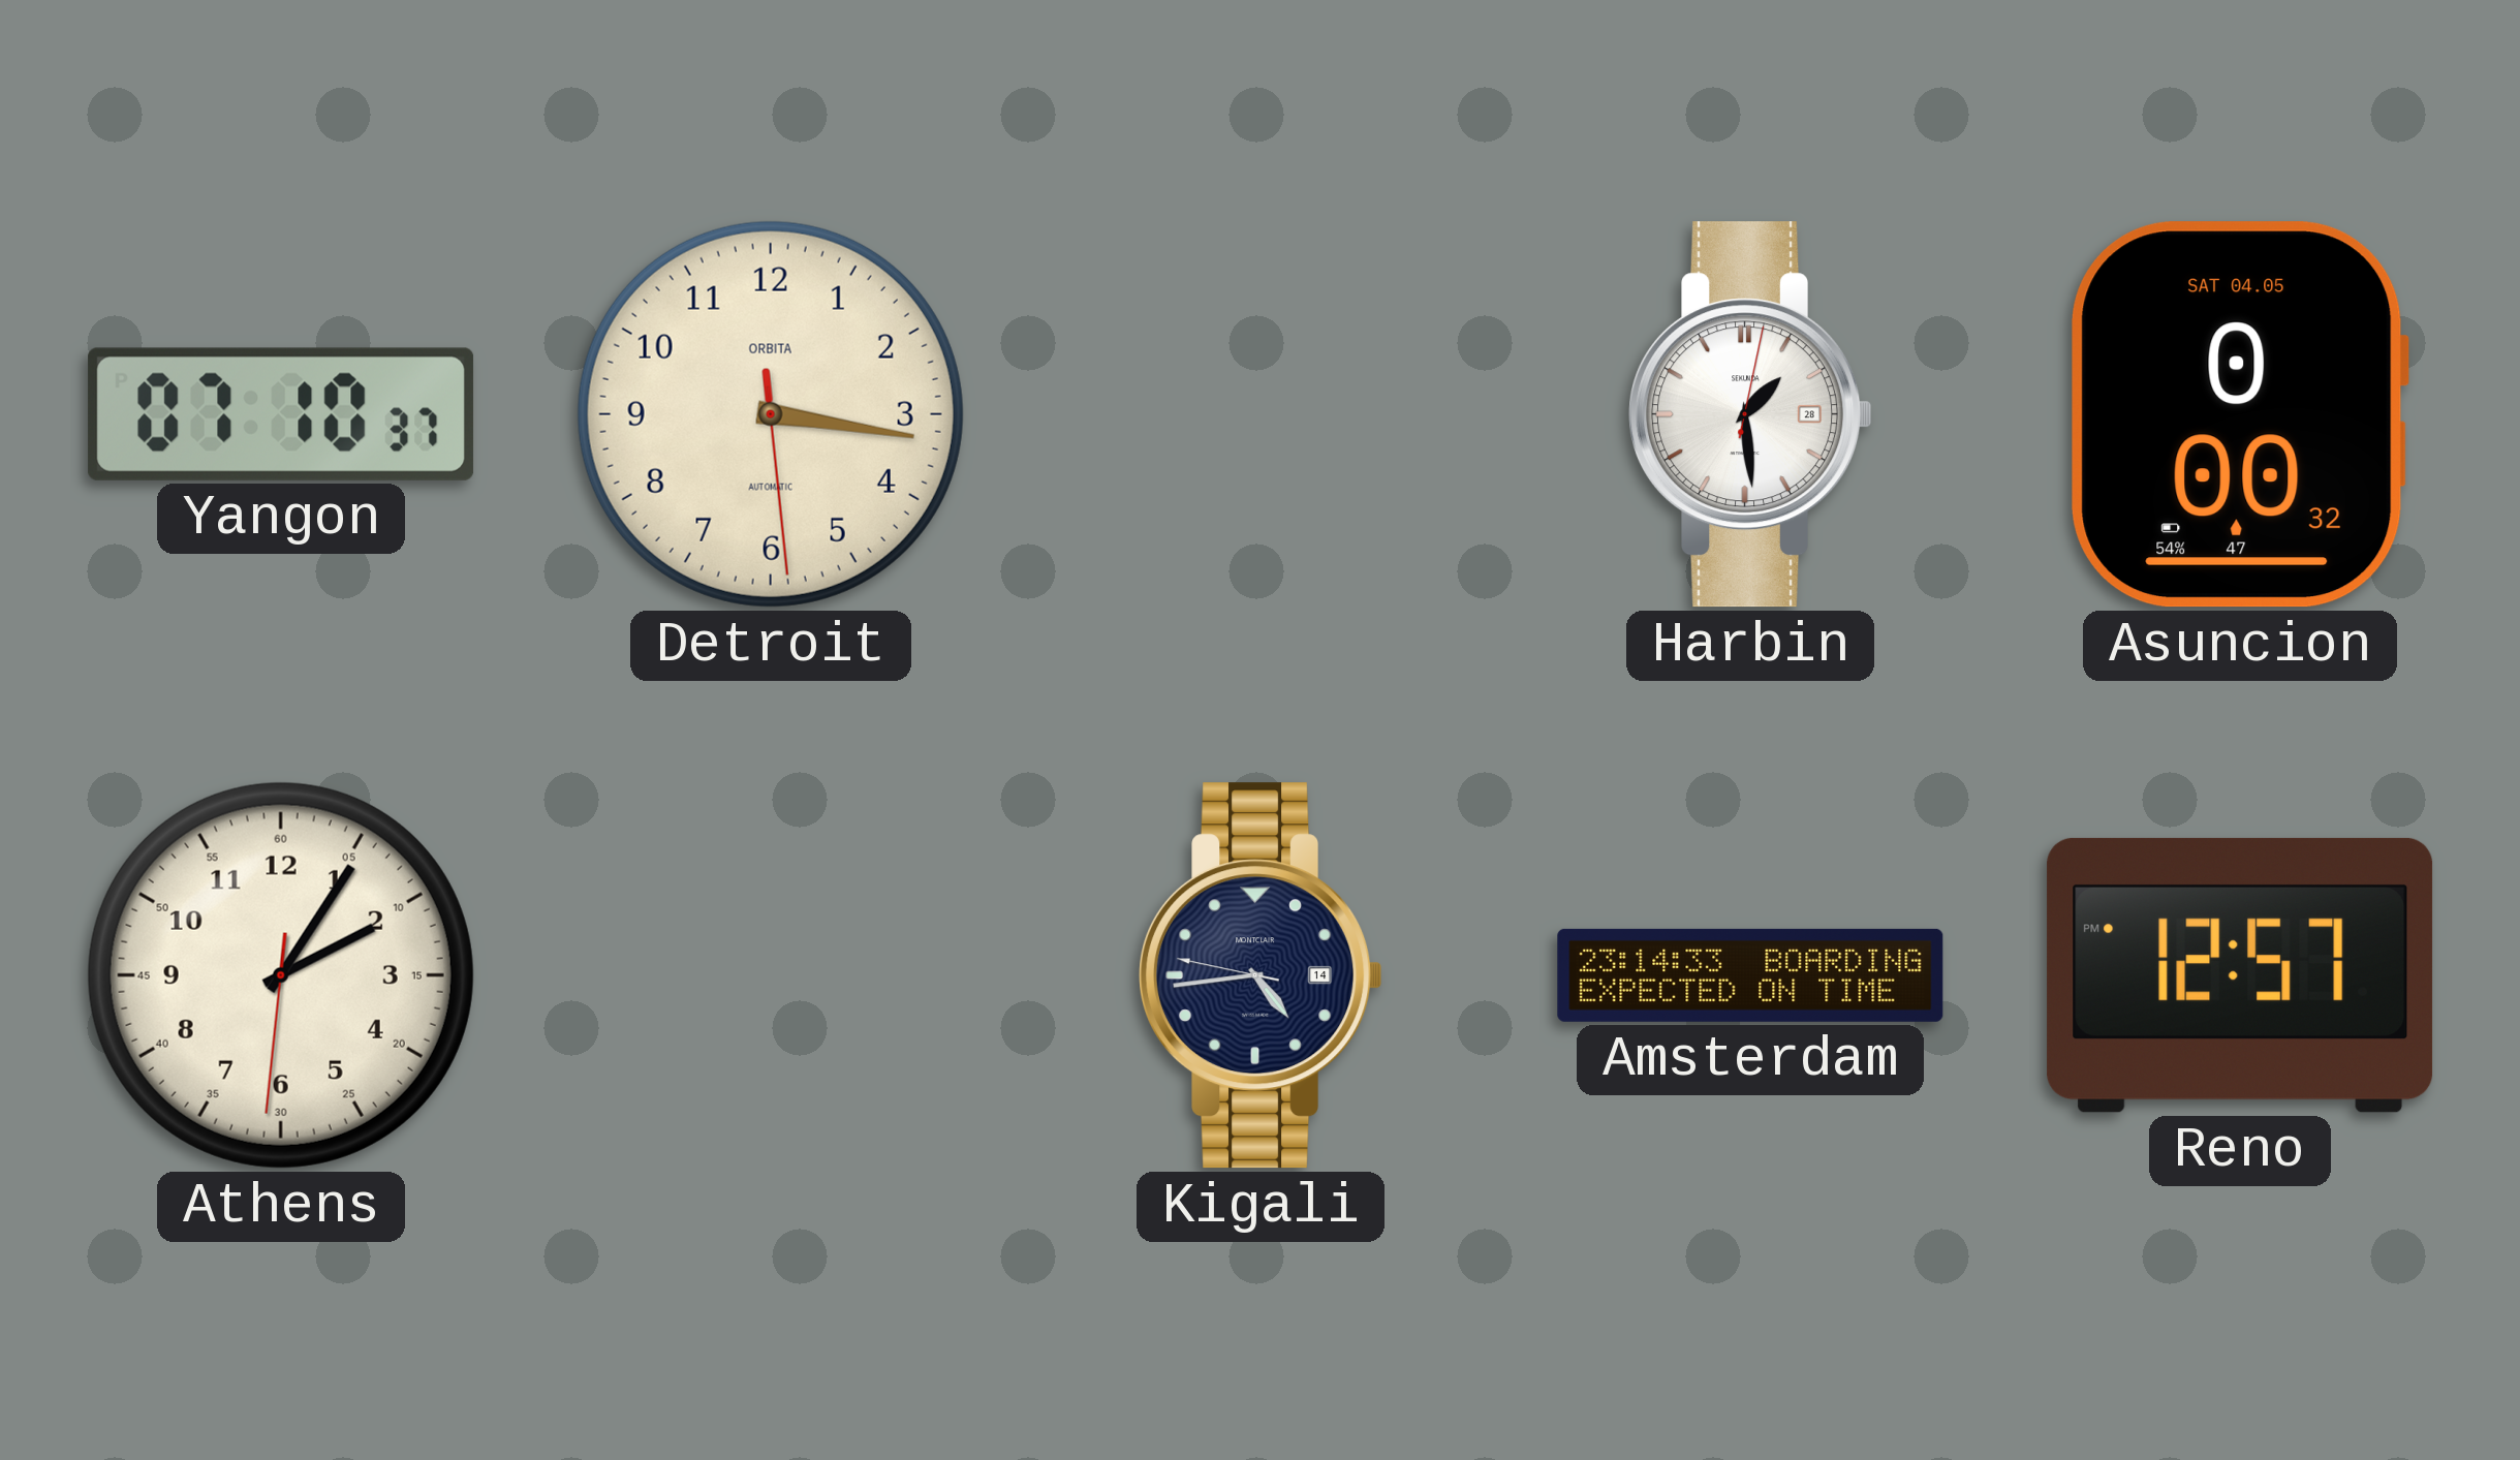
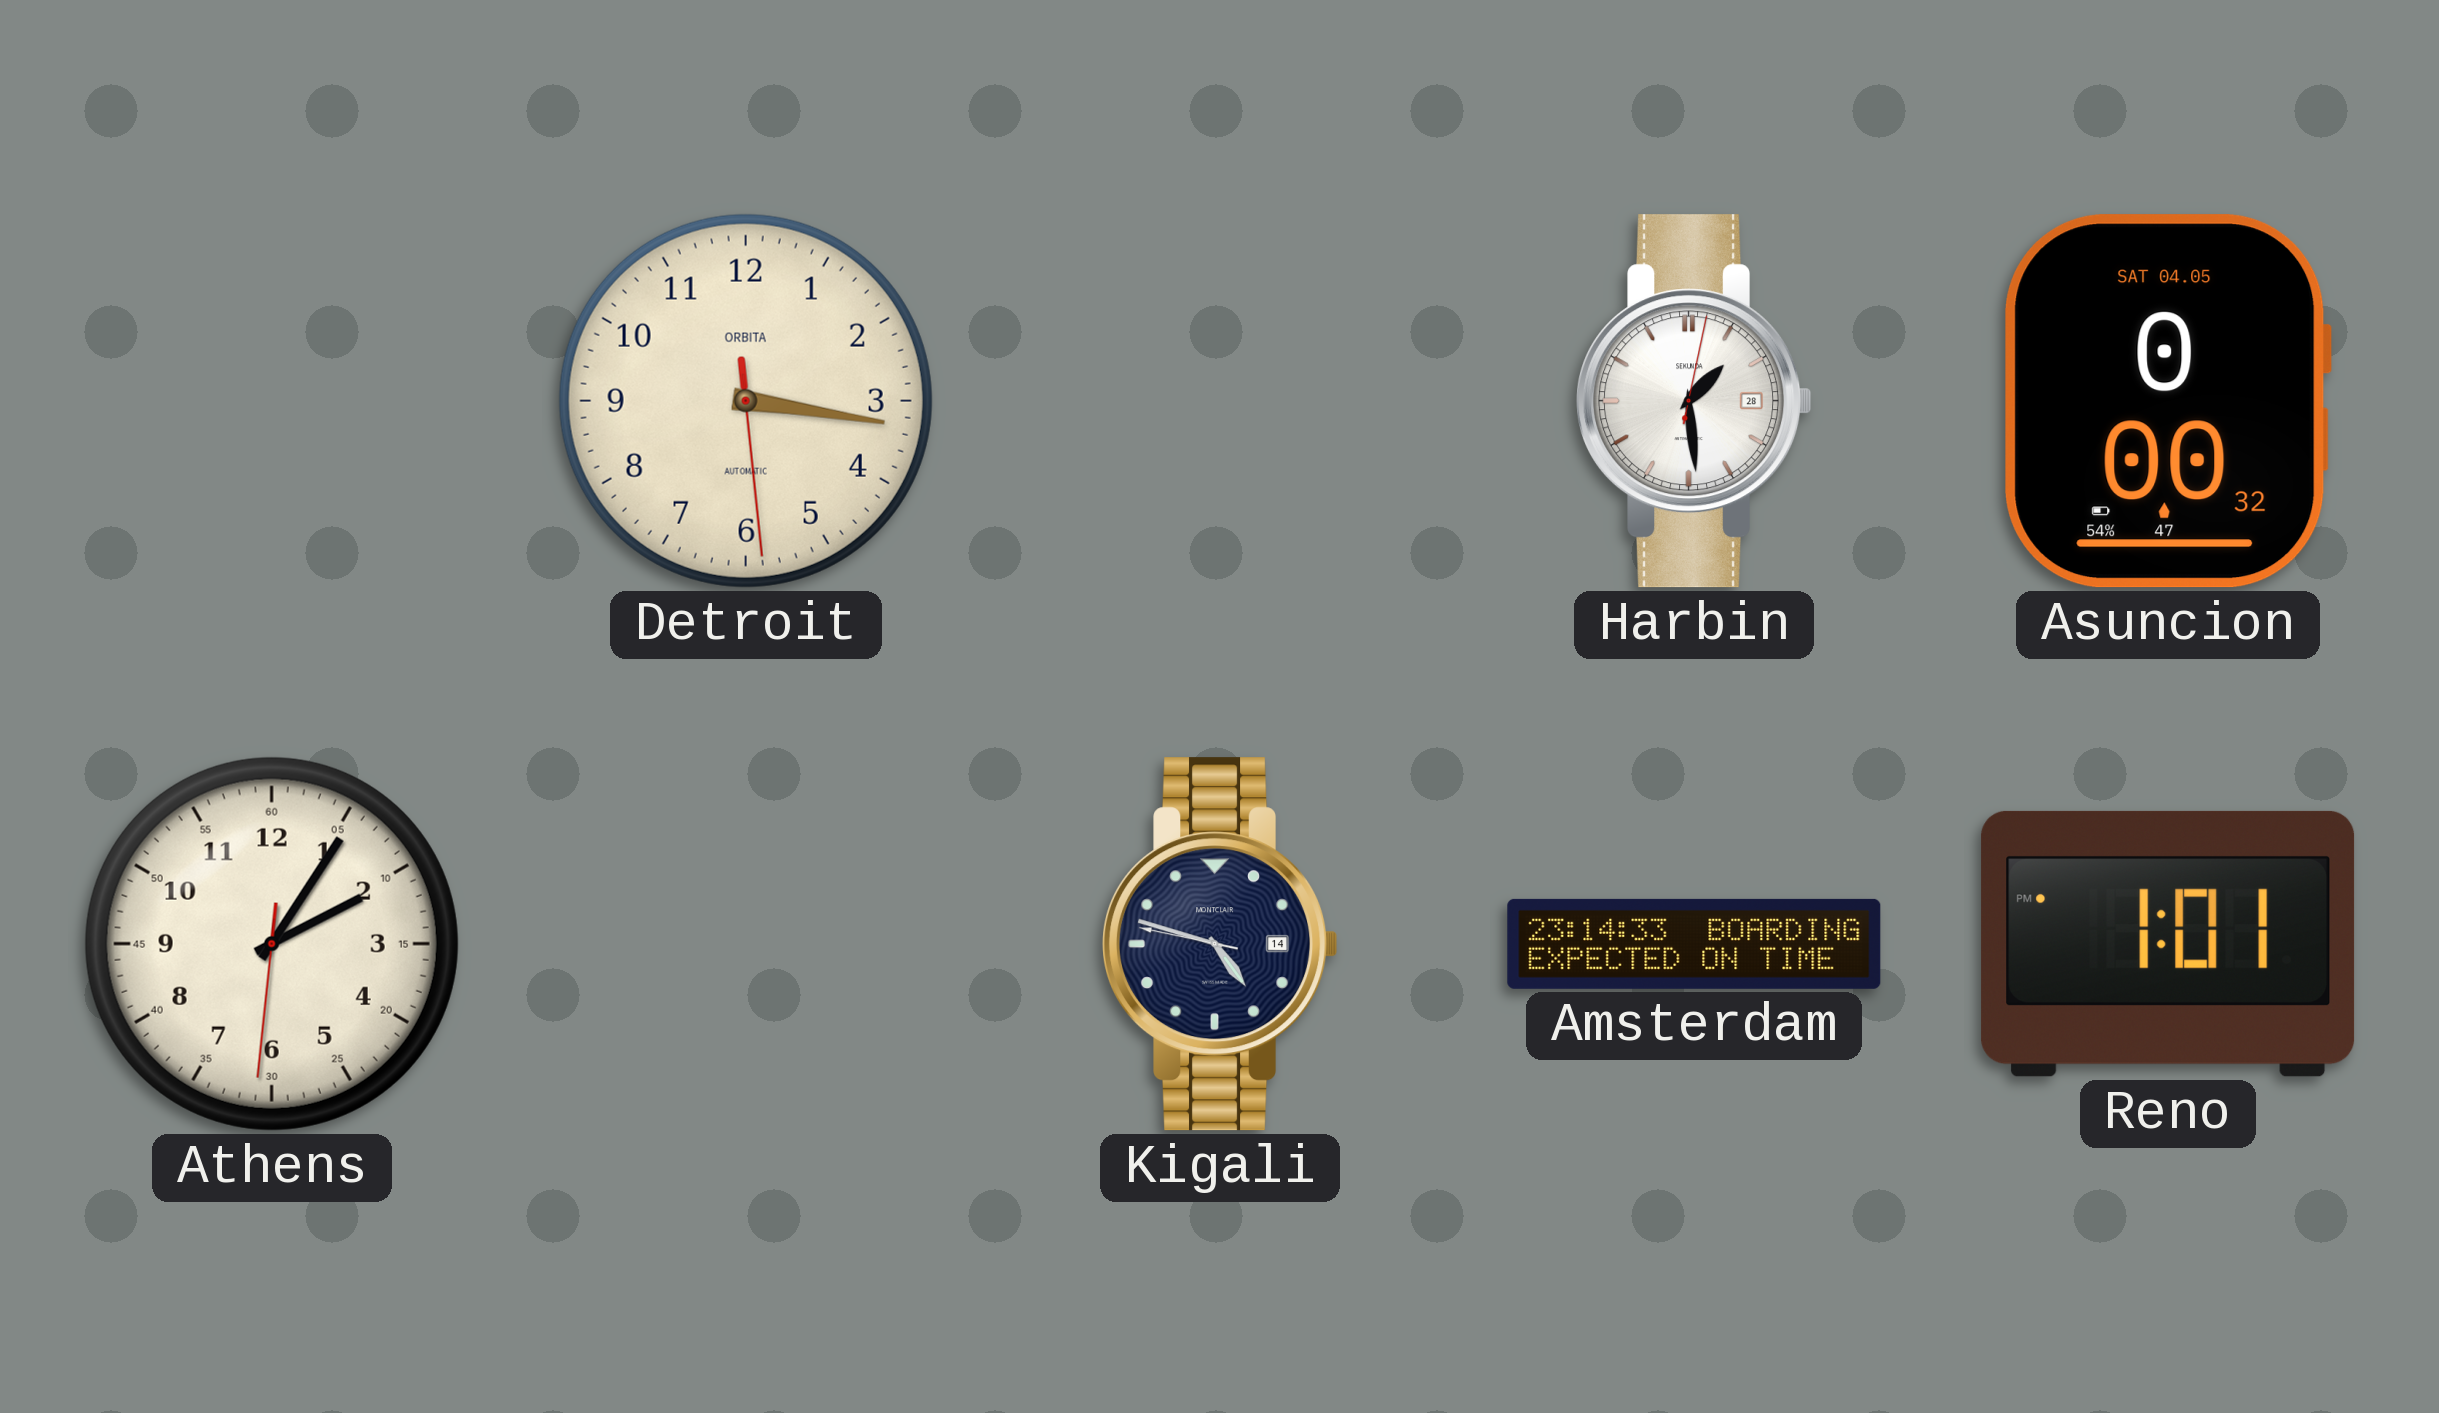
Yangon: 07:10 -> none
Kigali: 4:43 -> 4:47
Reno: 12:57 -> 1:01
